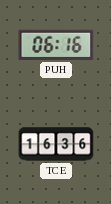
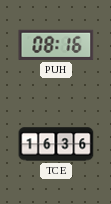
PUH: 06:16 -> 08:16
